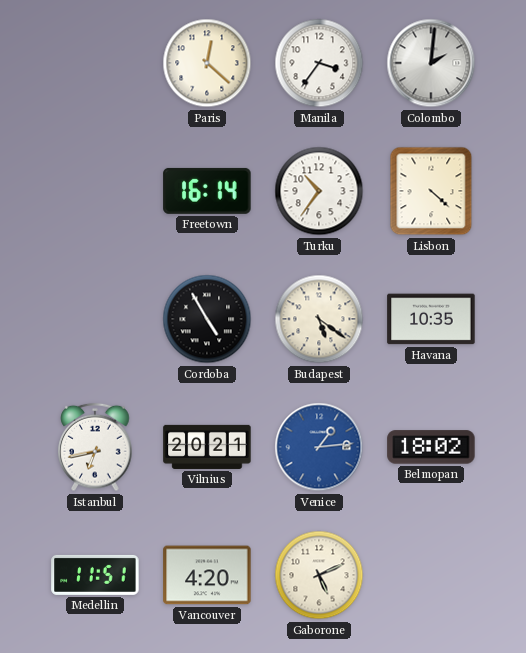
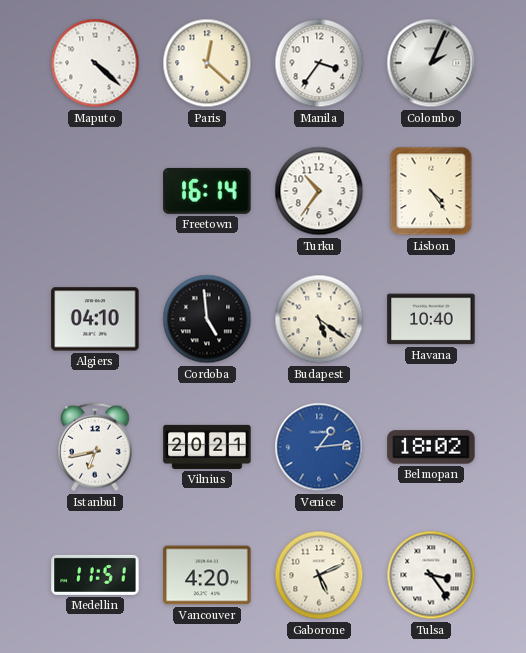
Maputo: none -> 4:22
Colombo: 2:01 -> 2:04
Lisbon: 4:22 -> 4:24
Algiers: none -> 04:10
Cordoba: 4:55 -> 4:59
Havana: 10:35 -> 10:40
Tulsa: none -> 3:24
